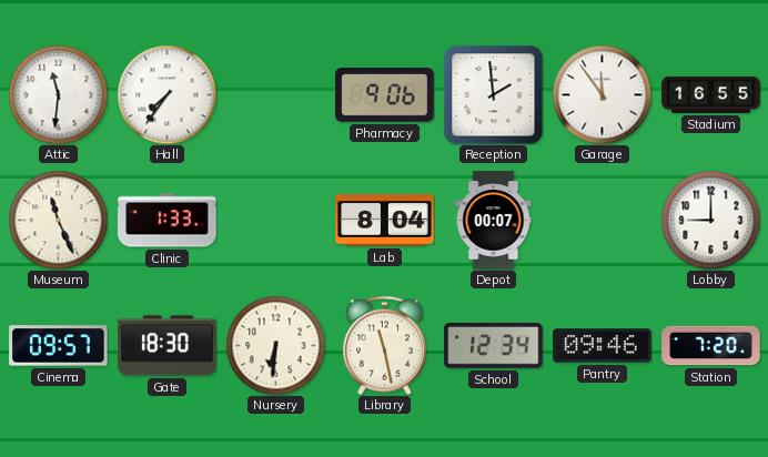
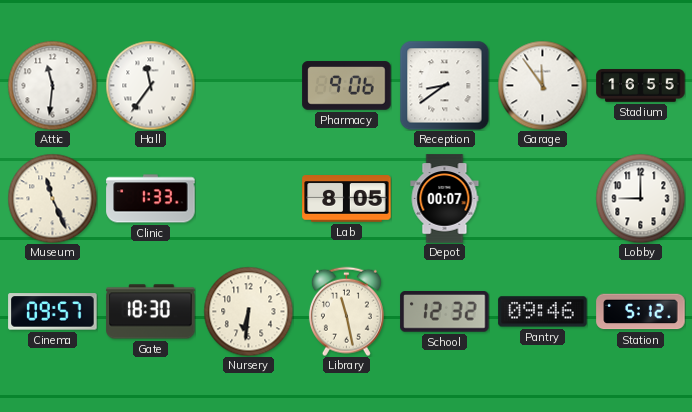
Hall: 7:36 -> 11:36
Reception: 1:59 -> 8:39
Lab: 8:04 -> 8:05
School: 12:34 -> 12:32
Station: 7:20 -> 5:12
